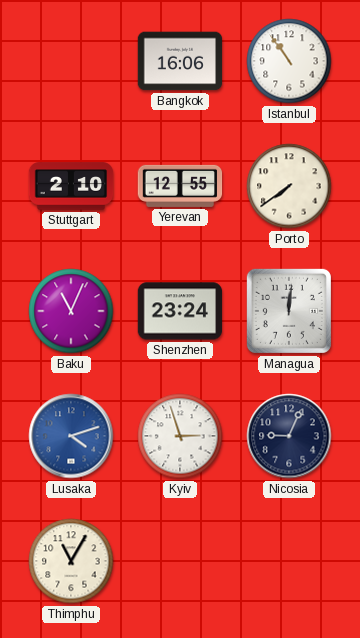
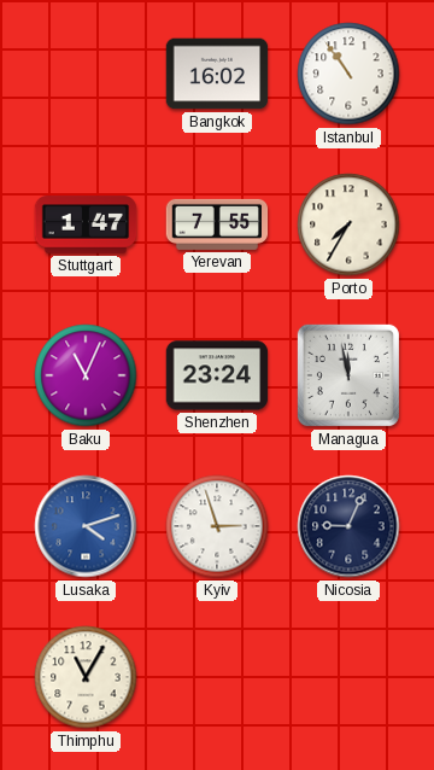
Bangkok: 16:06 -> 16:02
Stuttgart: 2:10 -> 1:47
Yerevan: 12:55 -> 7:55
Porto: 7:39 -> 7:35
Managua: 12:01 -> 11:58
